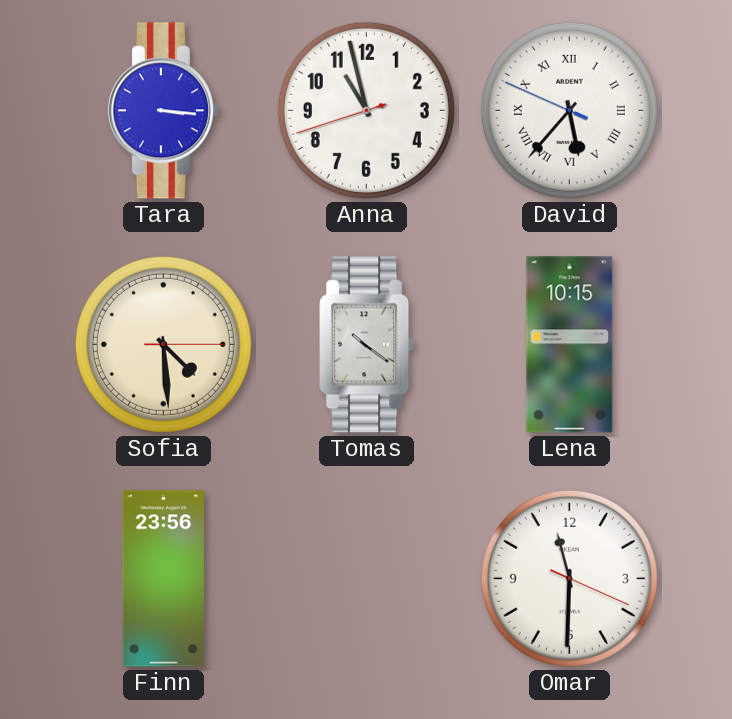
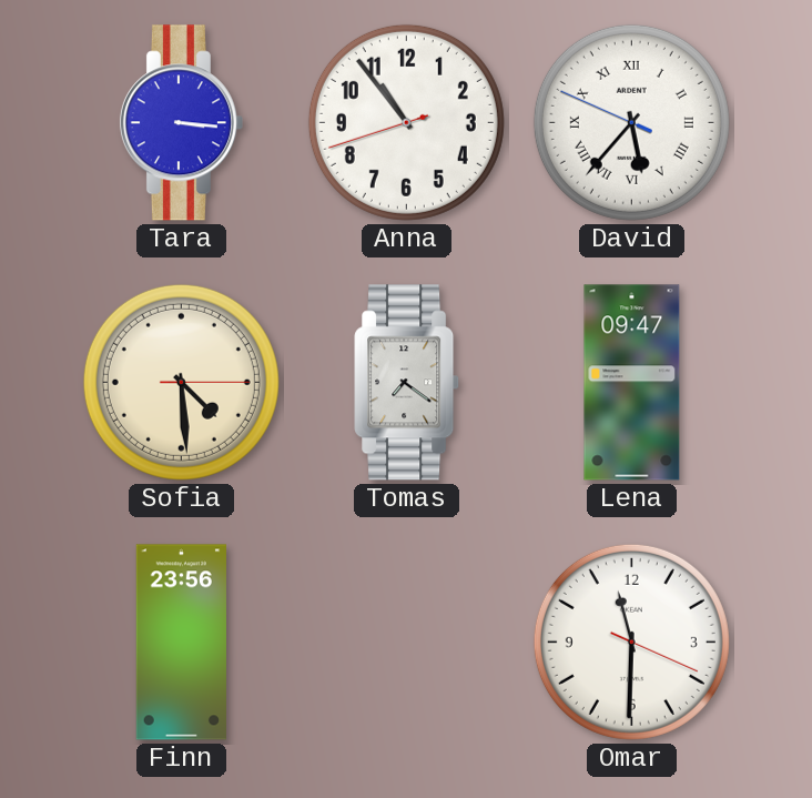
Anna: 10:57 -> 10:53
Tomas: 10:21 -> 7:21
Lena: 10:15 -> 09:47
